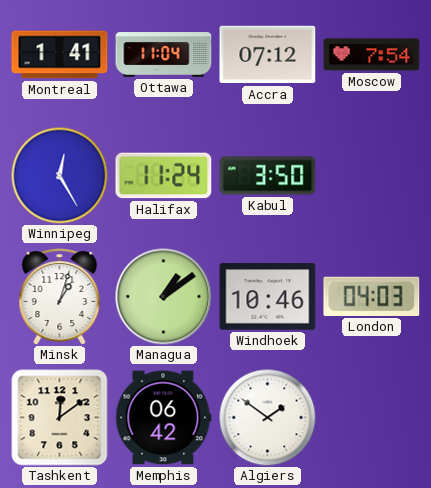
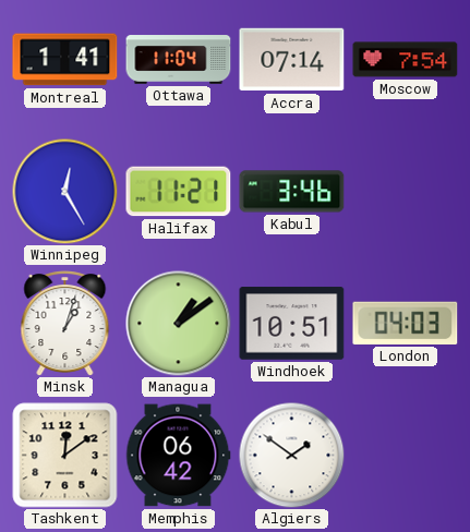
Accra: 07:12 -> 07:14
Halifax: 11:24 -> 11:21
Kabul: 3:50 -> 3:46
Windhoek: 10:46 -> 10:51
